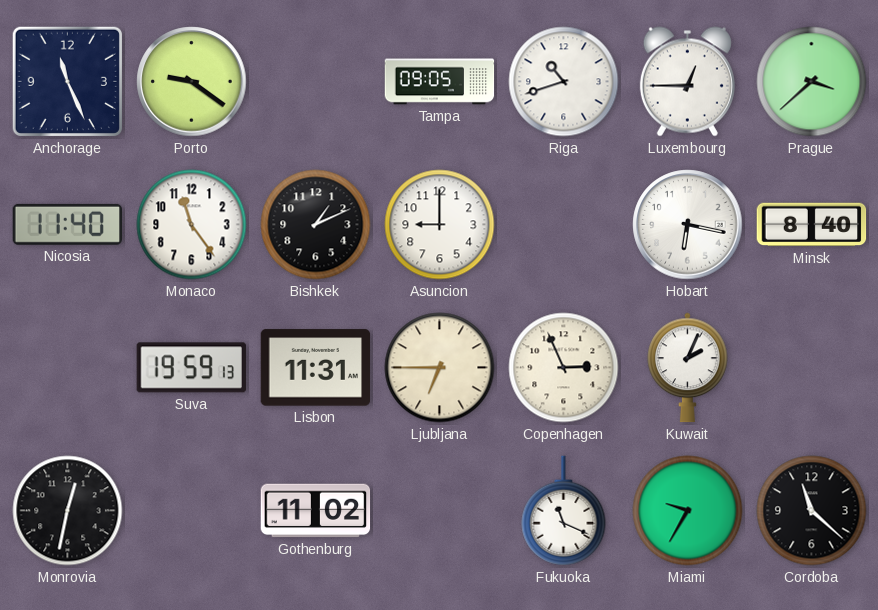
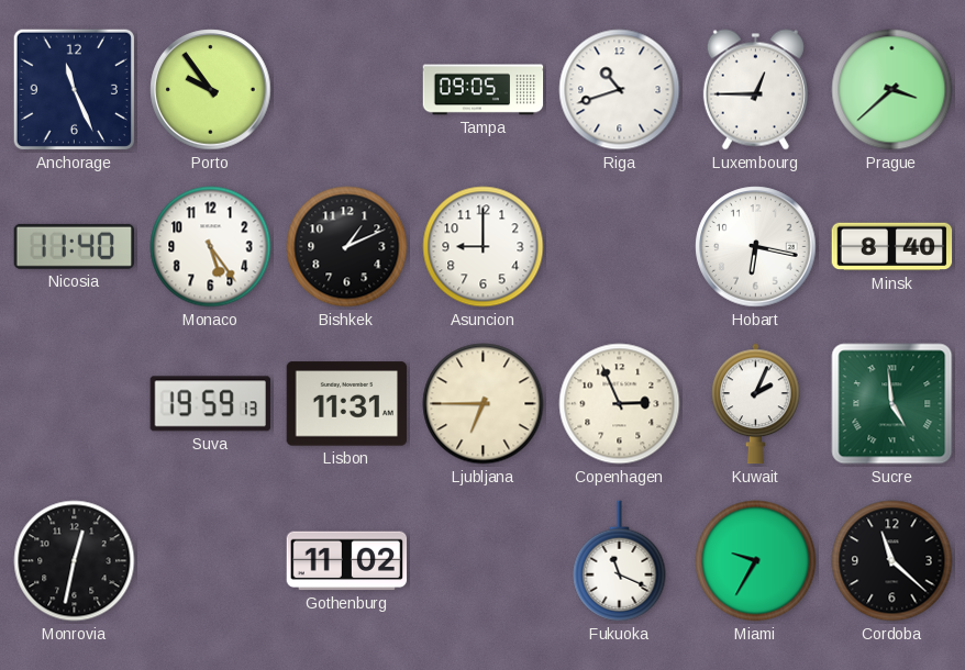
Porto: 9:21 -> 9:54
Monaco: 11:24 -> 5:24
Sucre: none -> 4:59
